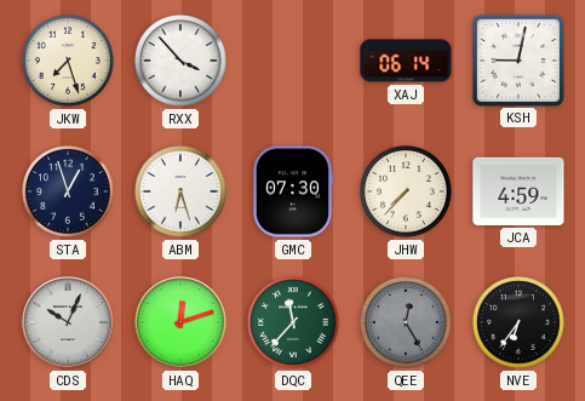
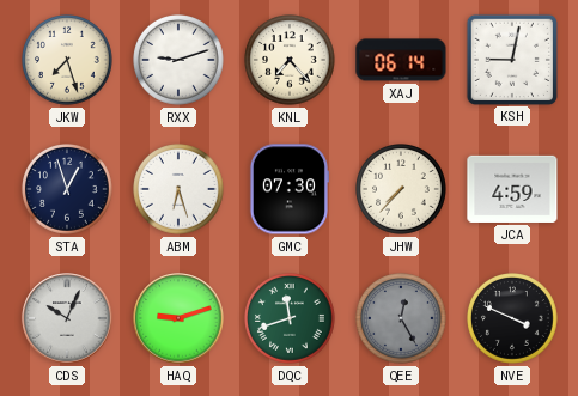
RXX: 3:53 -> 9:12
KNL: none -> 7:23
HAQ: 12:12 -> 9:12
DQC: 11:37 -> 11:42
NVE: 6:36 -> 3:49
